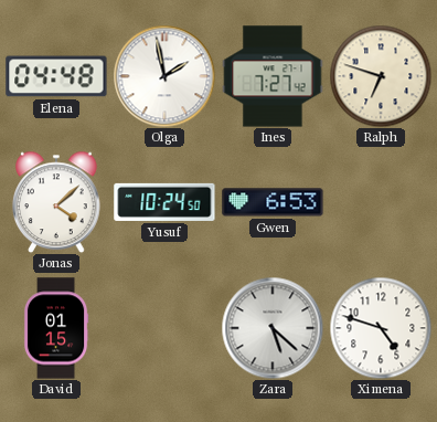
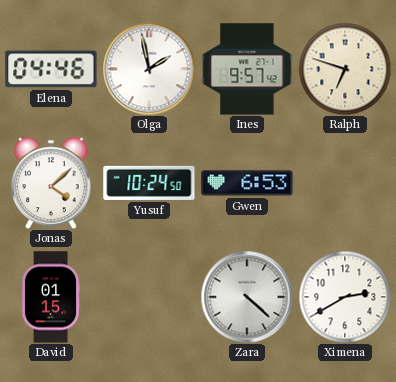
Elena: 04:48 -> 04:46
Ines: 7:27 -> 9:57
Zara: 5:22 -> 4:22
Ximena: 4:48 -> 2:40
